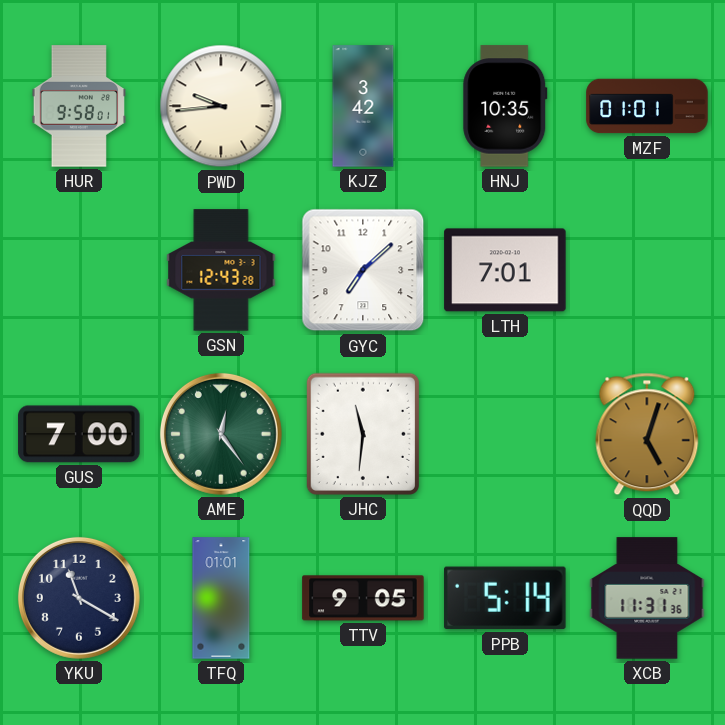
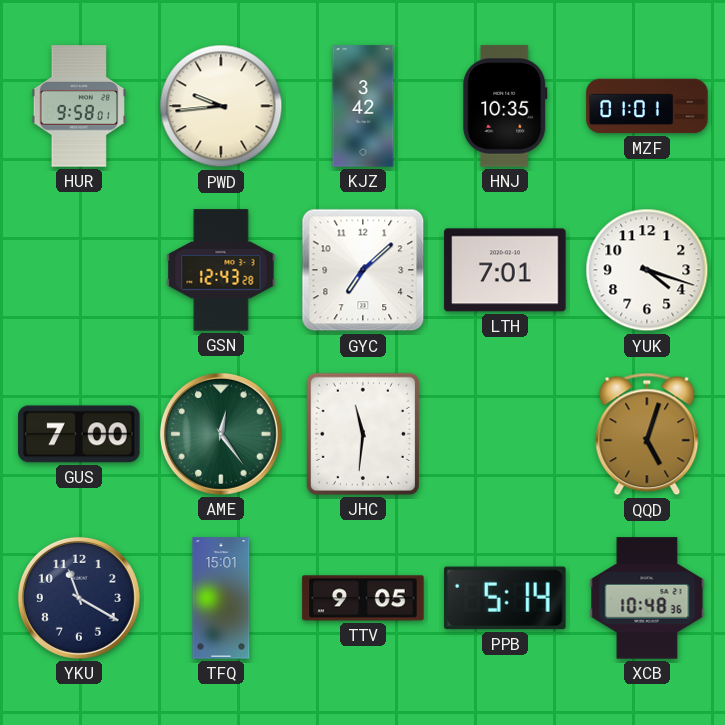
YUK: none -> 4:18
TFQ: 01:01 -> 15:01
XCB: 11:31 -> 10:48
